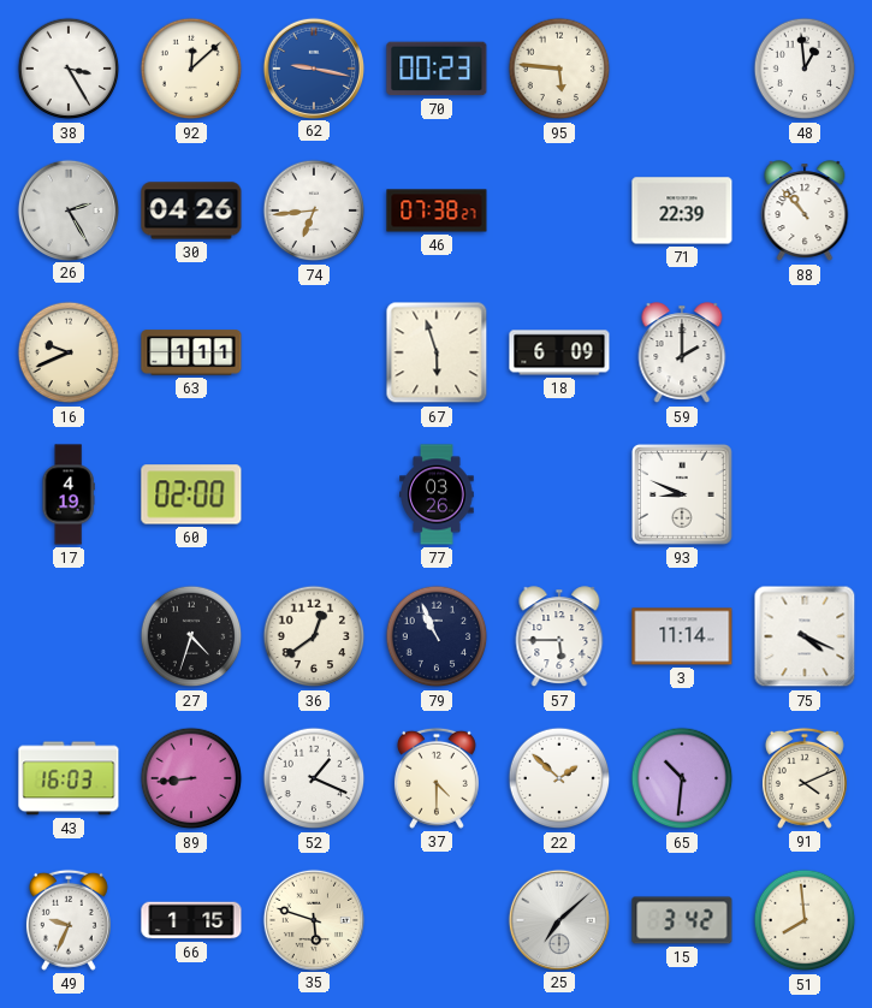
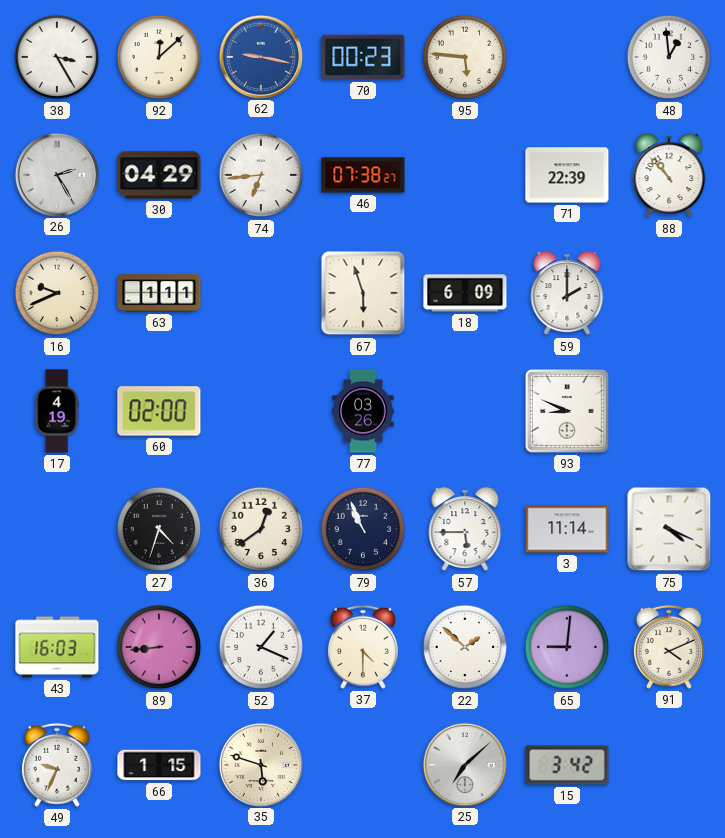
30: 04:26 -> 04:29
65: 10:31 -> 9:01
51: 7:59 -> none
